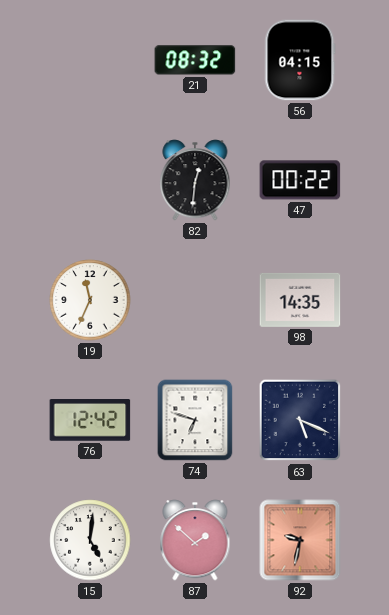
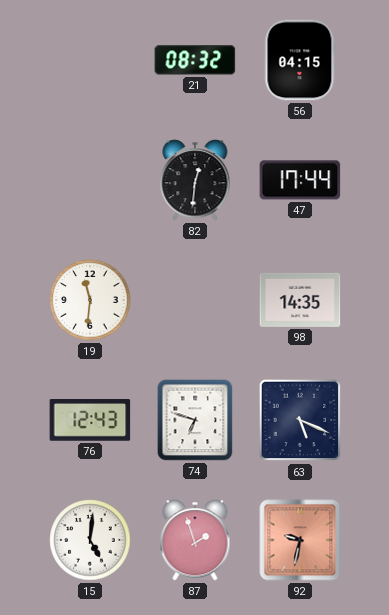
47: 00:22 -> 17:44
19: 11:34 -> 11:31
76: 12:42 -> 12:43
87: 1:52 -> 1:57
